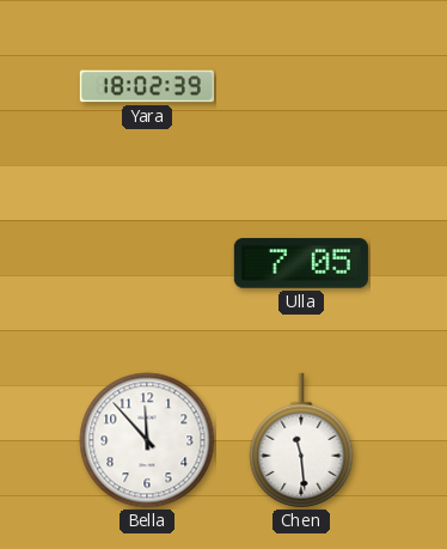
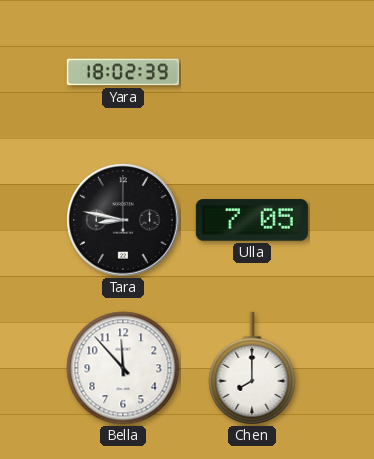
Tara: none -> 8:47
Chen: 11:29 -> 8:00
